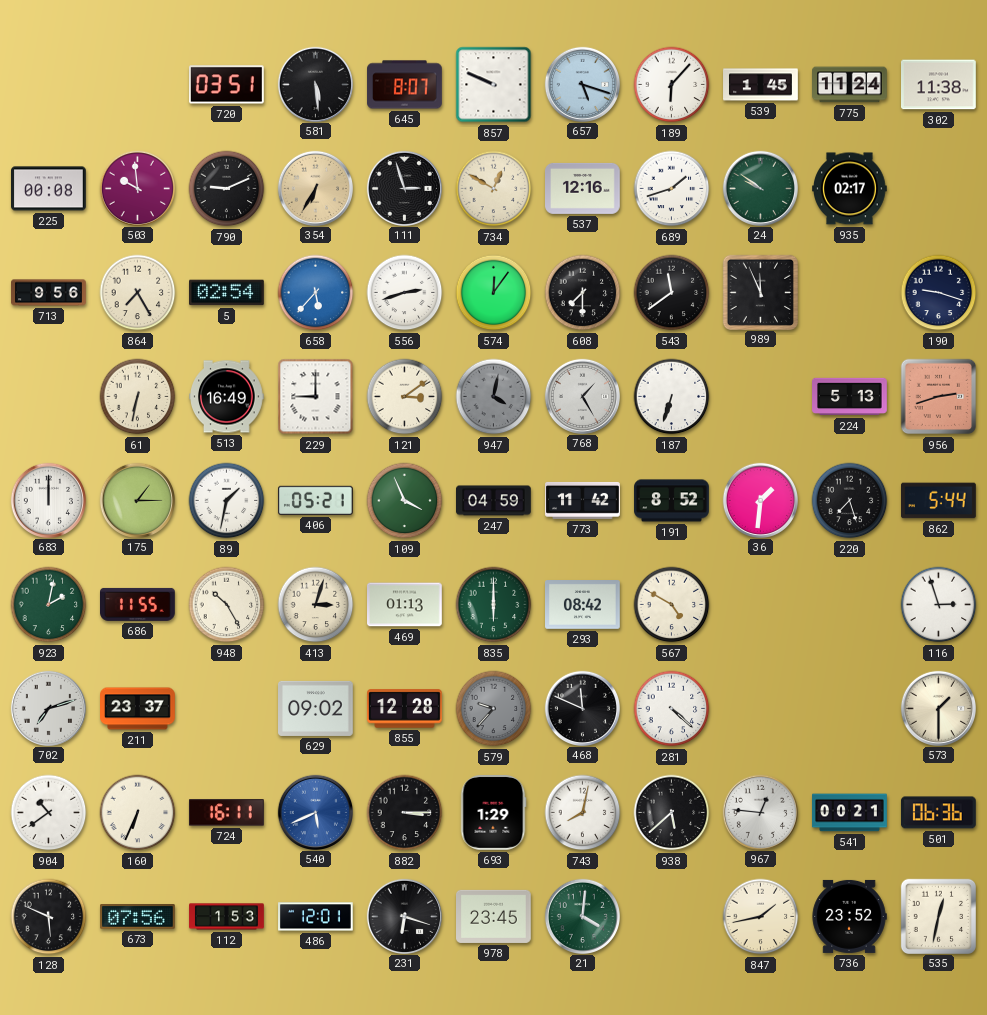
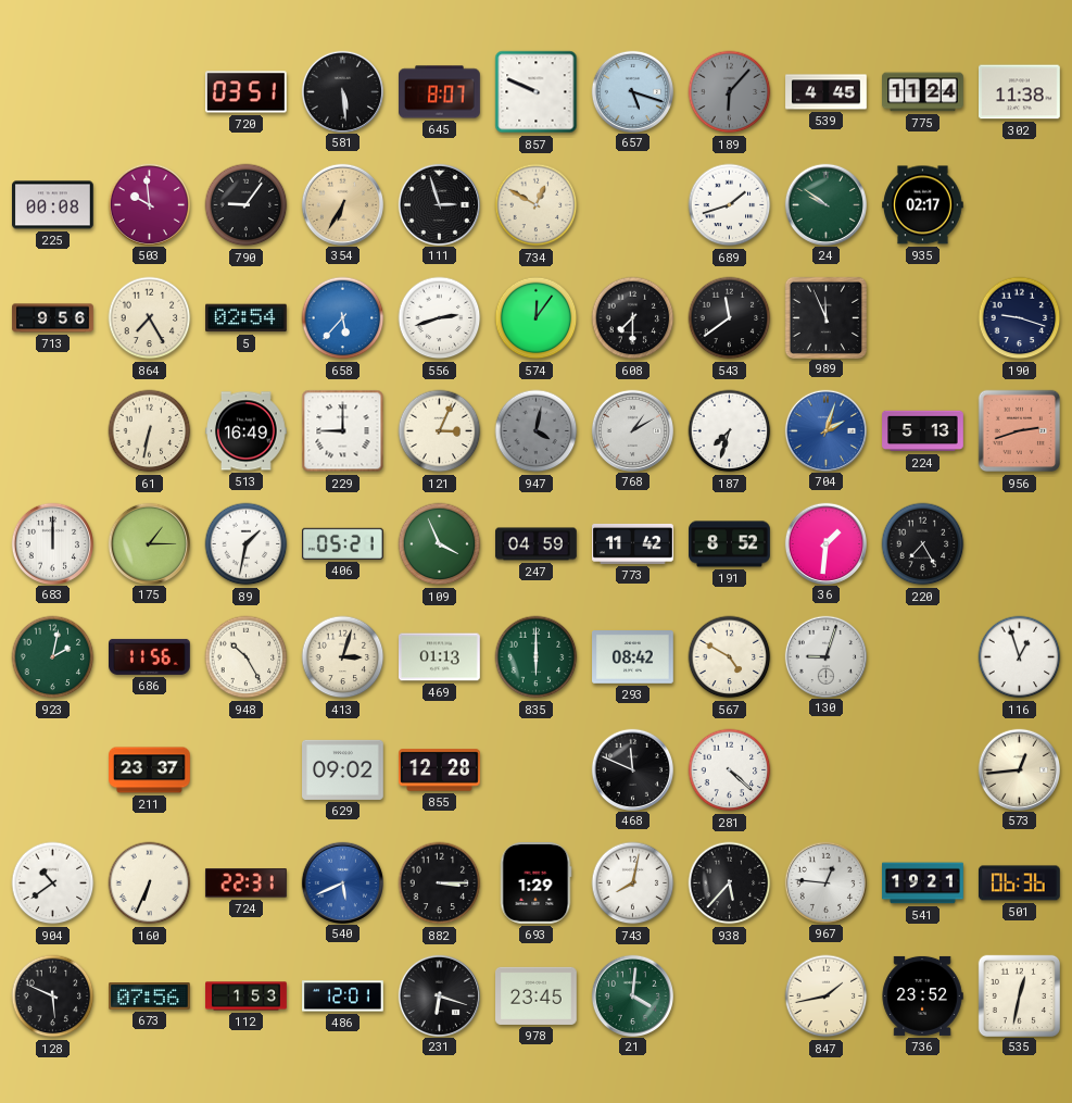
189 dial: white -> grey
539: 1:45 -> 4:45
790: 9:11 -> 9:06
537: 12:16 -> none
121: 3:09 -> 3:04
768: 1:25 -> 1:10
187: 6:33 -> 7:33
704: none -> 2:03
220: 7:27 -> 7:25
862: 5:44 -> none
686: 11:55 -> 11:56
130: none -> 9:03
116: 2:57 -> 12:57
702: 7:12 -> none
579: 9:37 -> none
573: 1:30 -> 12:44
724: 16:11 -> 22:31
938: 5:38 -> 5:37
541: 00:21 -> 19:21
